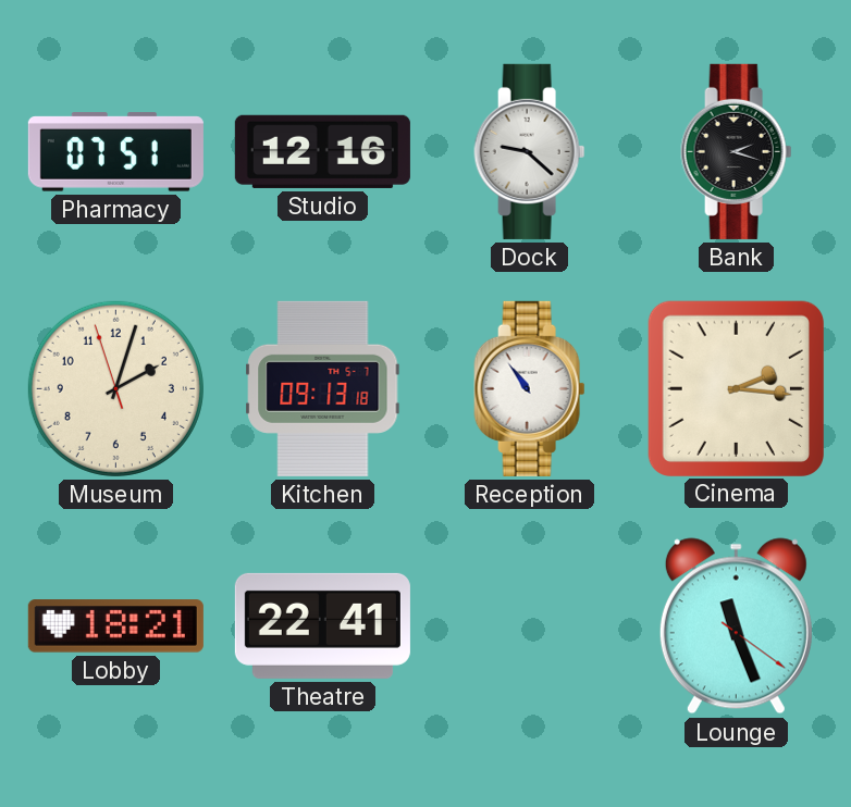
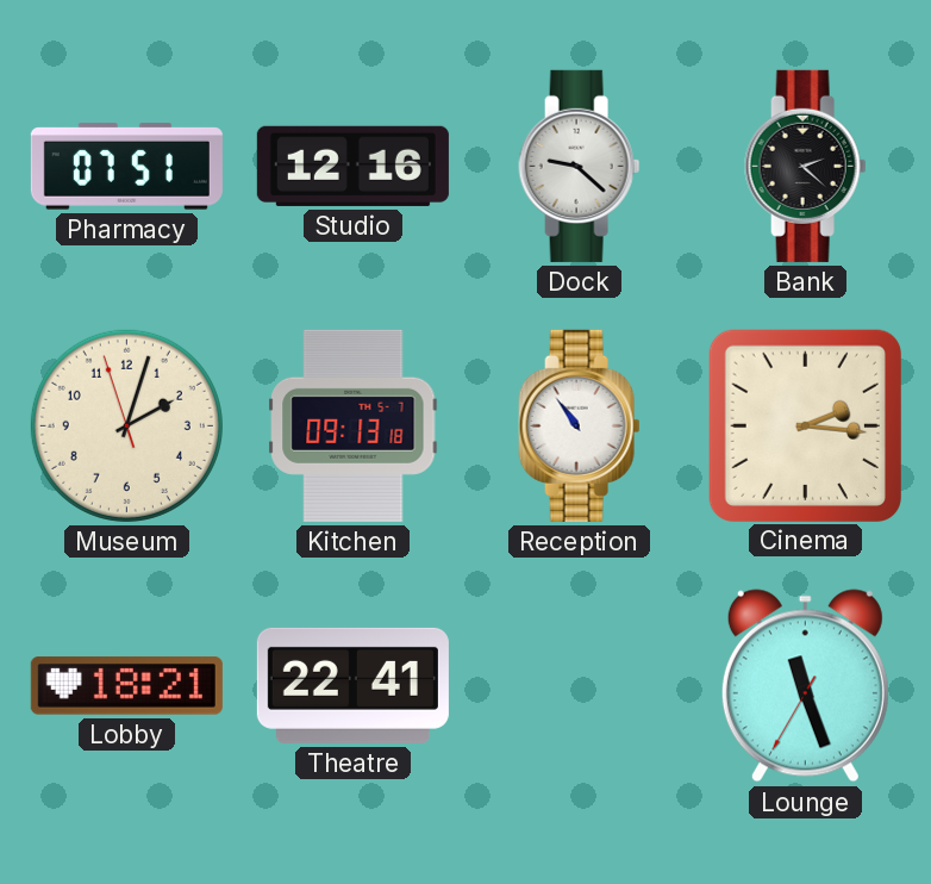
Bank: 2:18 -> 2:22
Lounge: 11:26:21 -> 11:26:35
